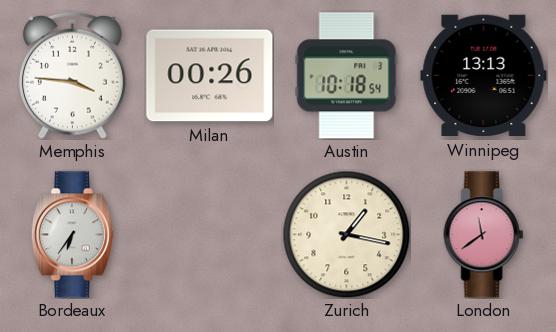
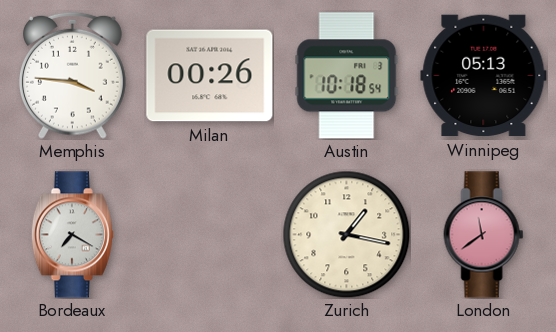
Winnipeg: 13:13 -> 05:13
Bordeaux: 6:36 -> 7:20
